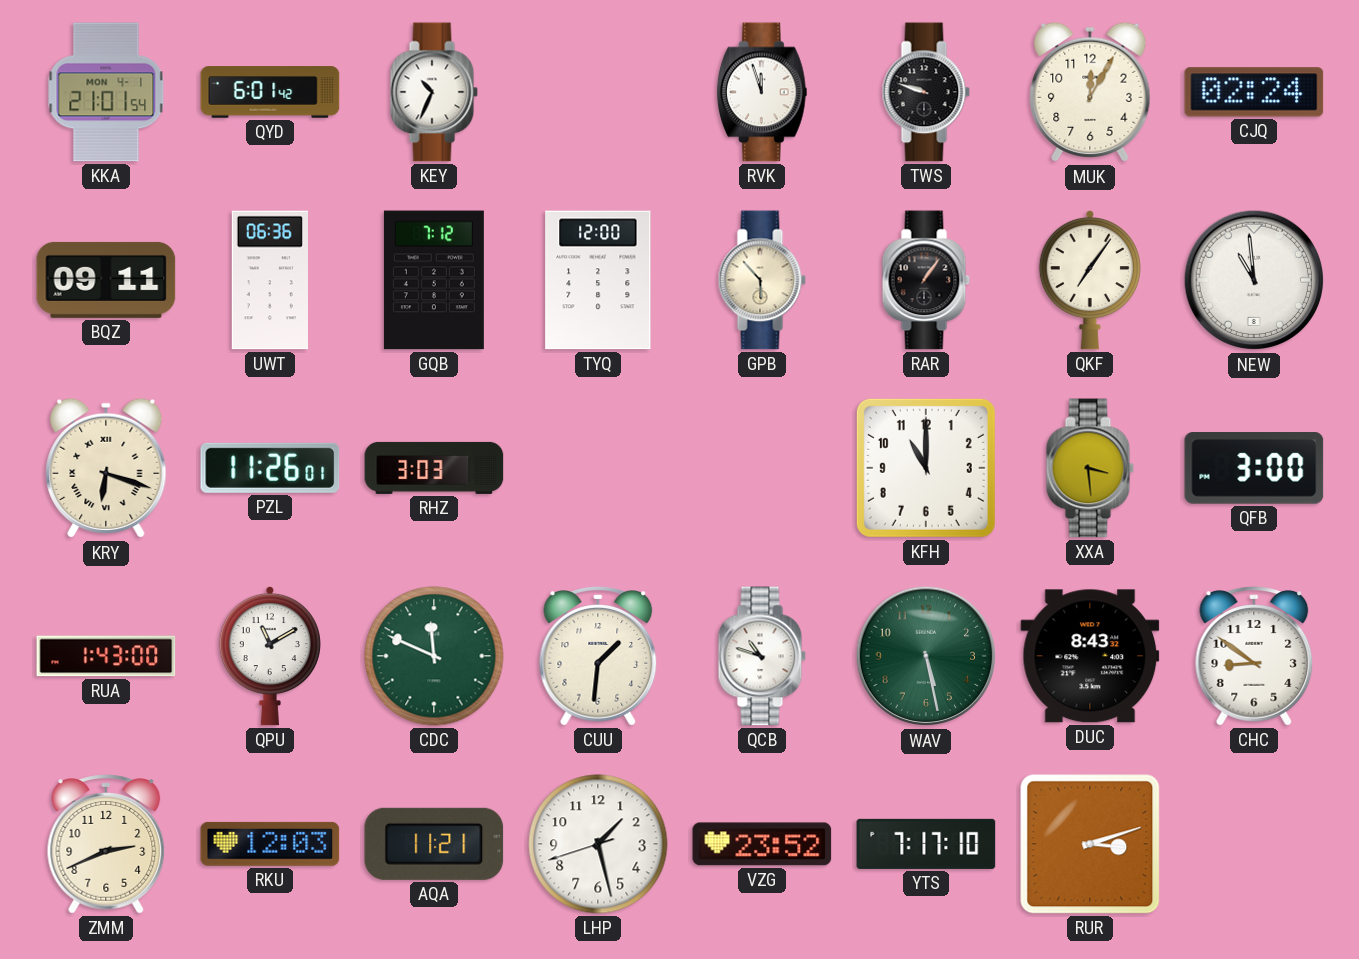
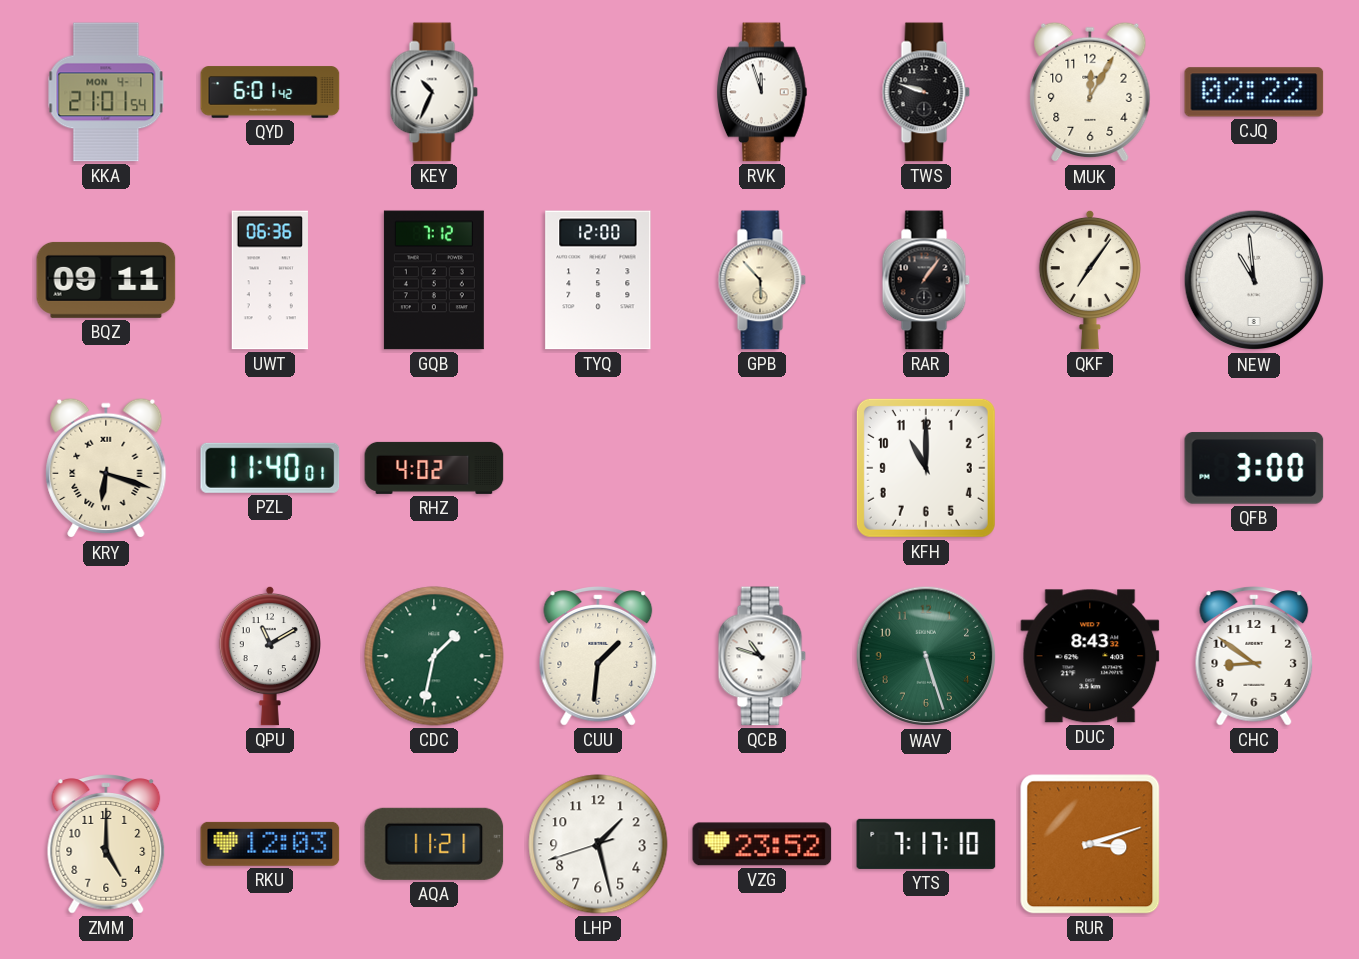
CJQ: 02:24 -> 02:22
PZL: 11:26 -> 11:40
RHZ: 3:03 -> 4:02
XXA: 3:29 -> none
RUA: 1:43 -> none
CDC: 11:49 -> 1:32
WAV: 5:28 -> 5:27
ZMM: 2:41 -> 5:00
